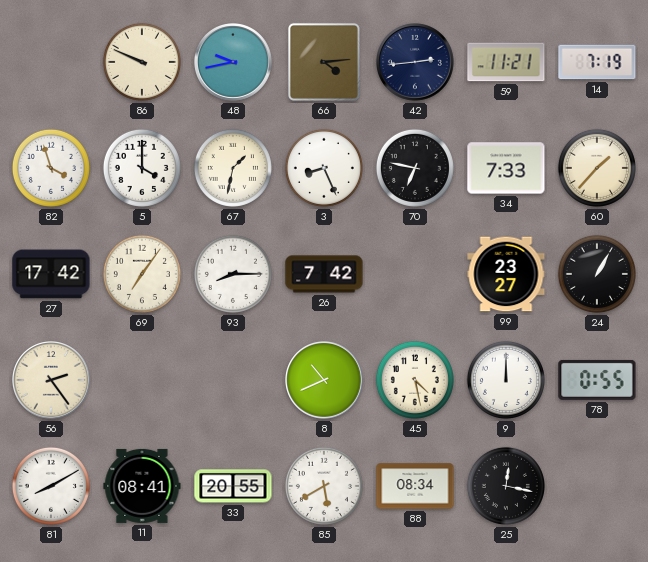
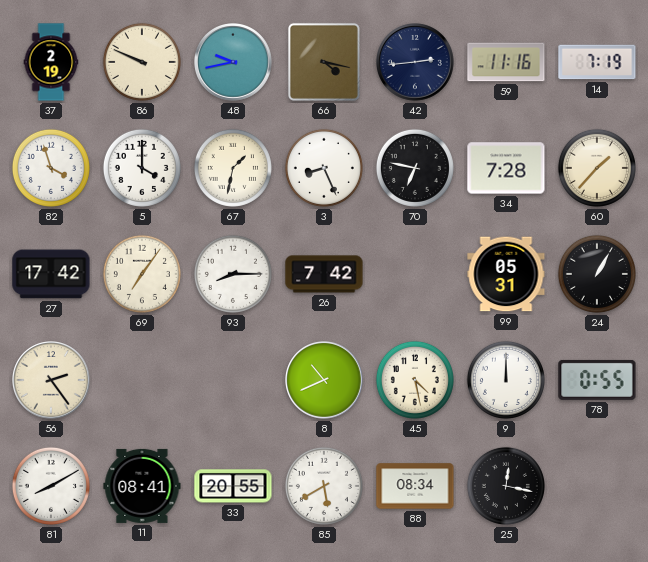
37: none -> 2:19
66: 4:14 -> 4:17
59: 11:21 -> 11:16
34: 7:33 -> 7:28
99: 23:27 -> 05:31
